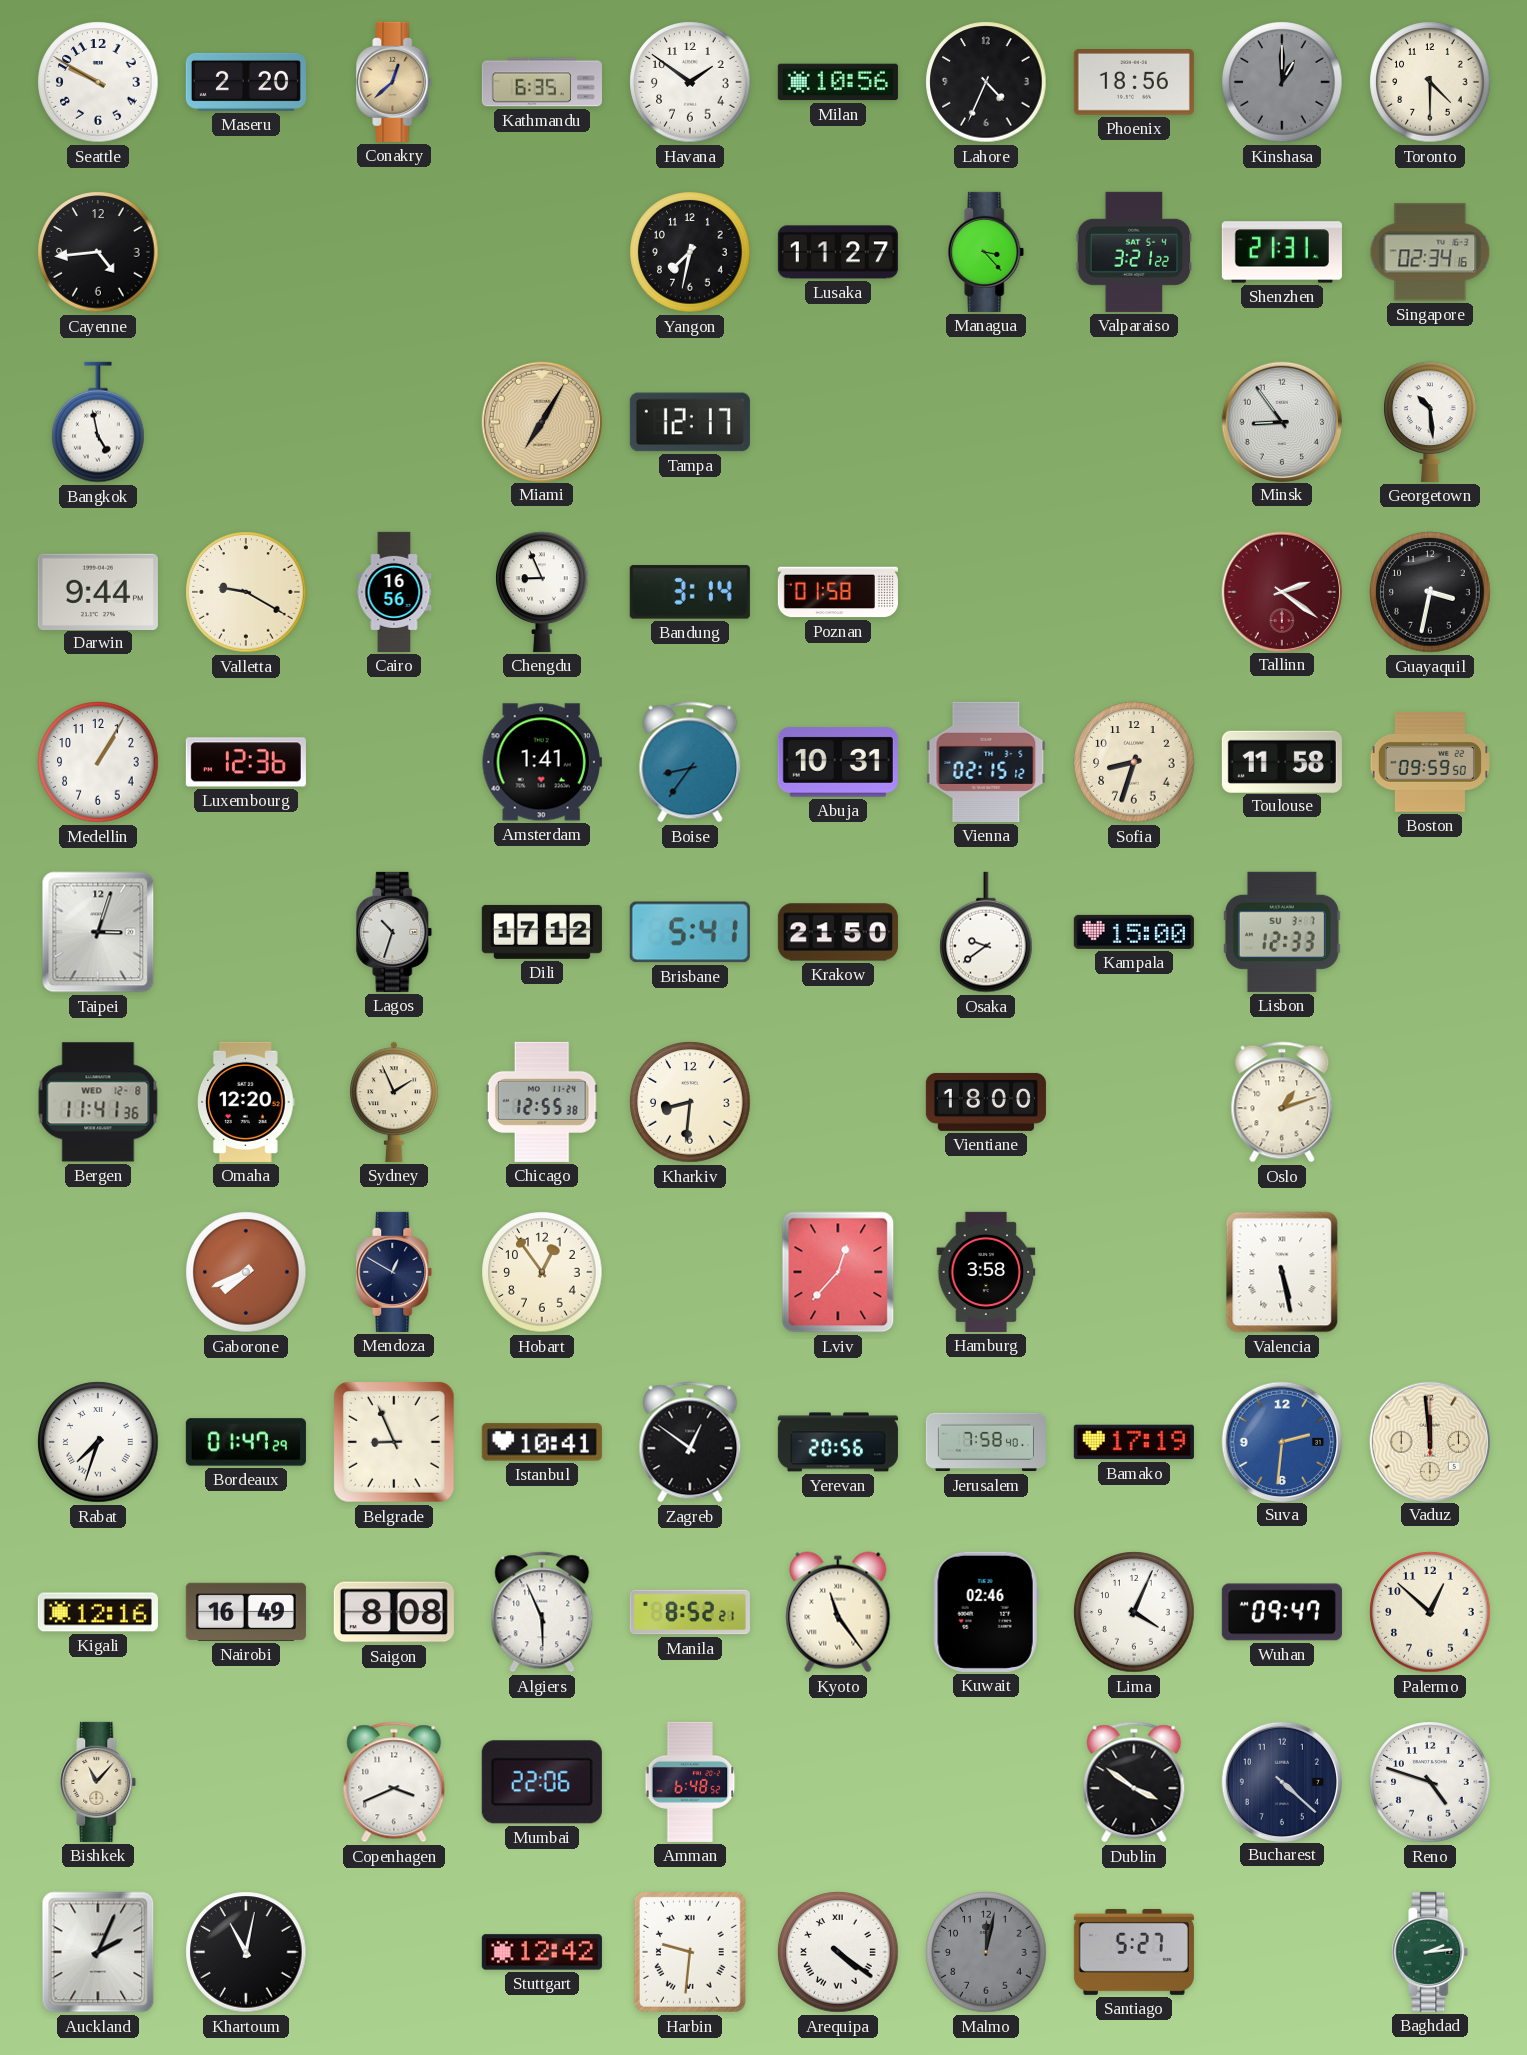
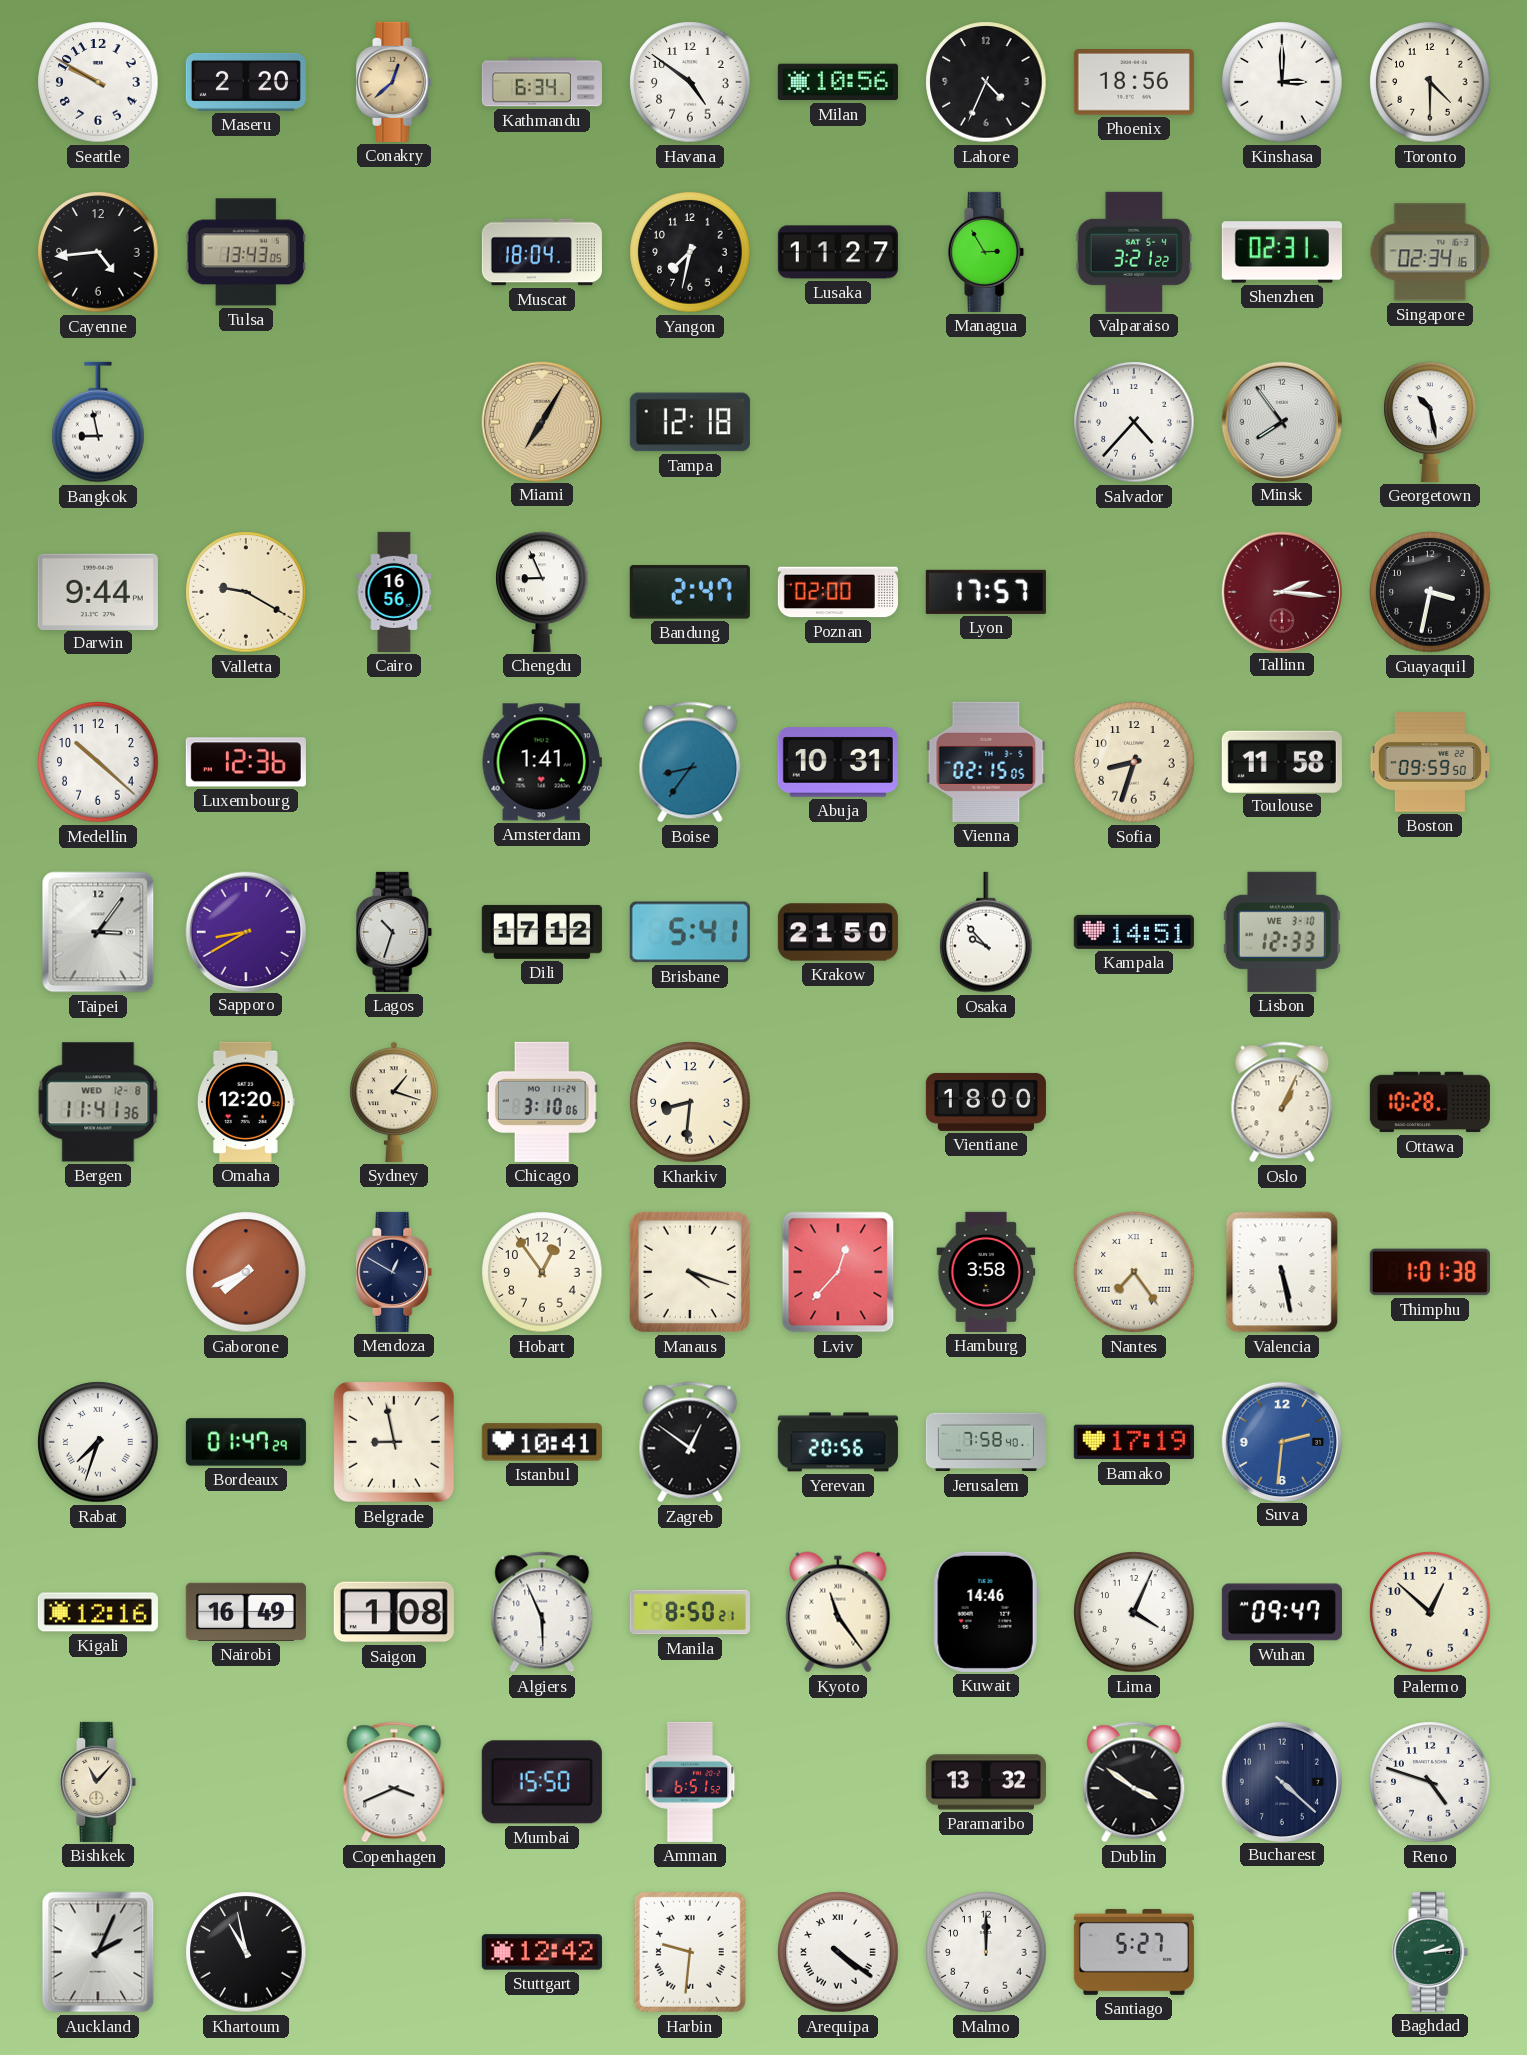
Kathmandu: 6:35 -> 6:34
Havana: 1:51 -> 4:51
Kinshasa: 1:00 -> 3:00
Kinshasa dial: grey -> white
Tulsa: none -> 13:43
Muscat: none -> 18:04
Managua: 3:23 -> 2:55
Shenzhen: 21:31 -> 02:31
Bangkok: 4:58 -> 8:58
Tampa: 12:17 -> 12:18
Salvador: none -> 4:37
Minsk: 8:54 -> 7:54
Georgetown: 10:29 -> 10:28
Bandung: 3:14 -> 2:47
Poznan: 01:58 -> 02:00
Lyon: none -> 17:57
Tallinn: 2:21 -> 2:16
Medellin: 1:05 -> 10:22
Vienna: 02:15:12 -> 02:15:05
Taipei: 3:03 -> 3:06
Sapporo: none -> 8:40
Osaka: 9:39 -> 9:53
Kampala: 15:00 -> 14:51
Lisbon date: SU 3-7 -> WE 3-10
Sydney: 1:56 -> 1:18
Chicago: 12:55 -> 3:10
Oslo: 1:12 -> 1:04
Ottawa: none -> 10:28
Manaus: none -> 4:18
Nantes: none -> 7:24
Thimphu: none -> 1:01
Belgrade: 8:56 -> 8:58
Vaduz: 11:59 -> none
Saigon: 8:08 -> 1:08
Manila: 8:52 -> 8:50
Kuwait: 02:46 -> 14:46
Mumbai: 22:06 -> 15:50
Amman: 6:48 -> 6:51
Paramaribo: none -> 13:32
Khartoum: 11:02 -> 10:58
Malmo: 12:02 -> 12:00
Malmo dial: grey -> white
